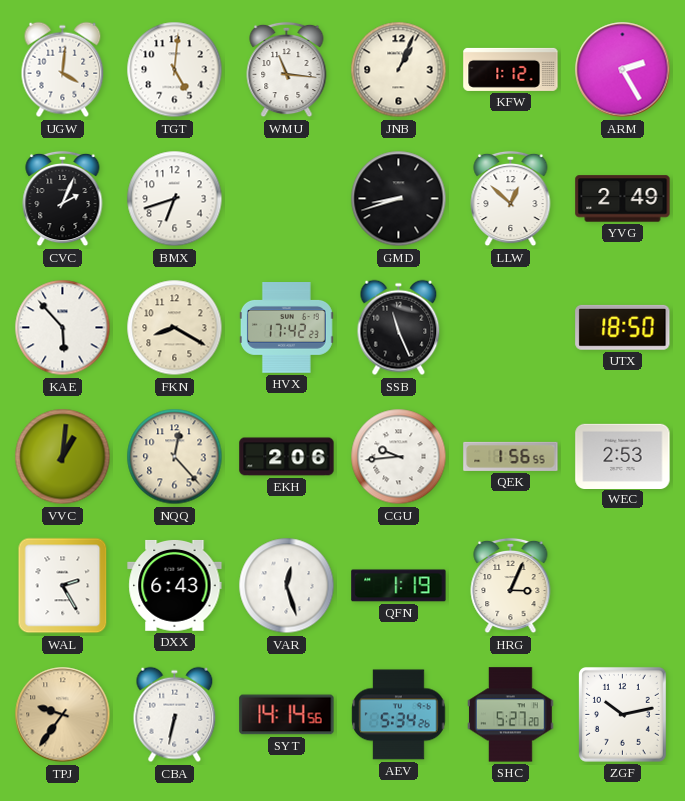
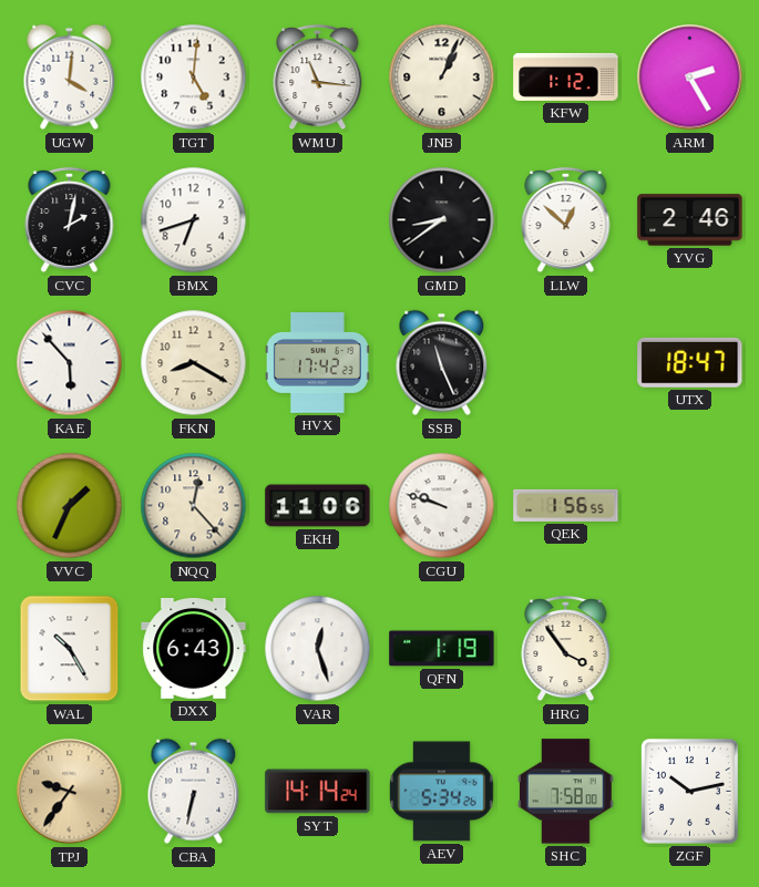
CVC: 2:04 -> 2:02
GMD: 8:42 -> 8:39
YVG: 2:49 -> 2:46
UTX: 18:50 -> 18:47
VVC: 1:01 -> 1:34
EKH: 2:06 -> 11:06
CGU: 9:44 -> 9:48
WEC: 2:53 -> none
WAL: 2:25 -> 10:25
HRG: 3:04 -> 3:54
SYT: 14:14:56 -> 14:14:24
SHC: 5:27 -> 7:58
